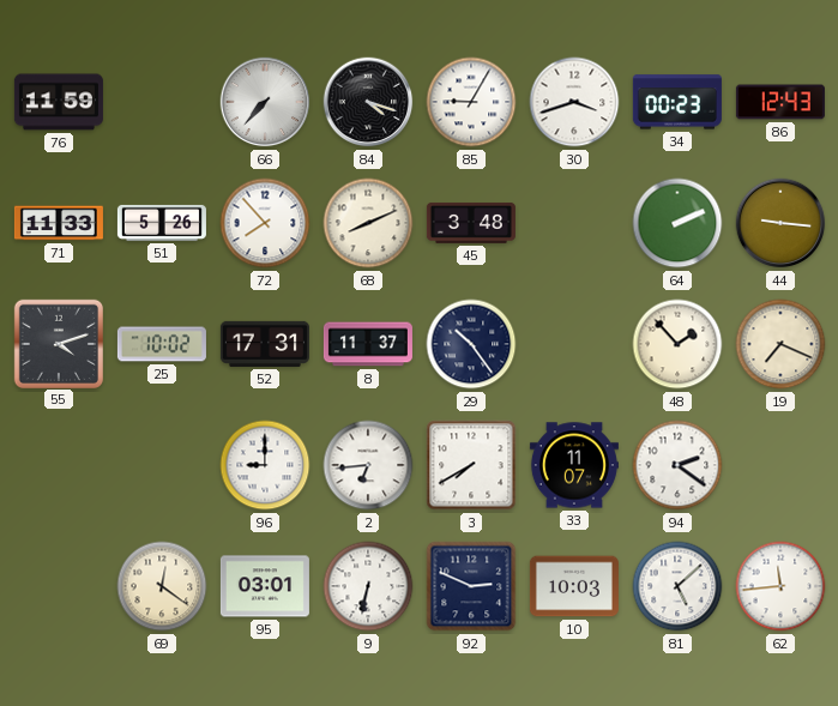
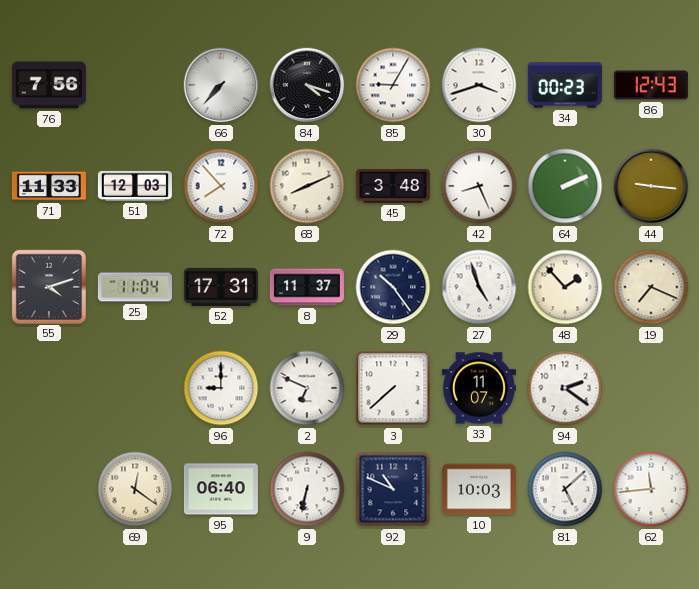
76: 11:59 -> 7:56
51: 5:26 -> 12:03
42: none -> 8:26
25: 10:02 -> 11:04
27: none -> 4:57
2: 6:44 -> 6:49
3: 7:40 -> 7:38
95: 03:01 -> 06:40
92: 2:49 -> 10:49
